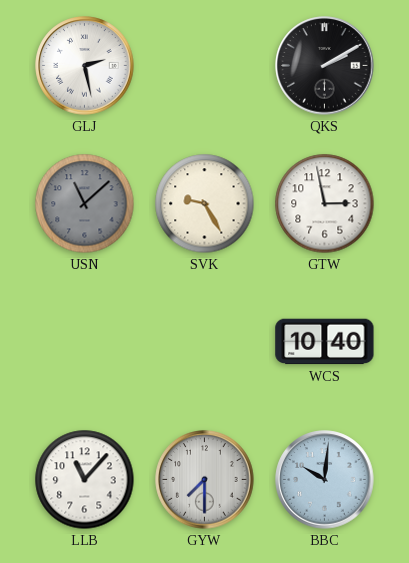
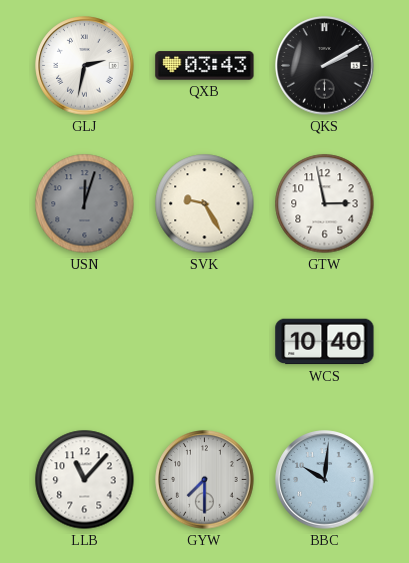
GLJ: 2:28 -> 2:32
QXB: none -> 03:43
USN: 11:08 -> 12:03
